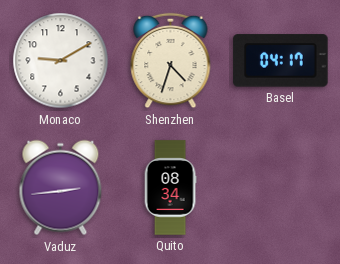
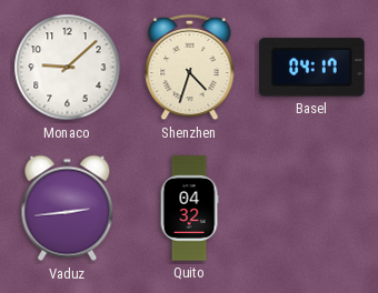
Monaco: 9:10 -> 9:08
Quito: 08:34 -> 04:32
